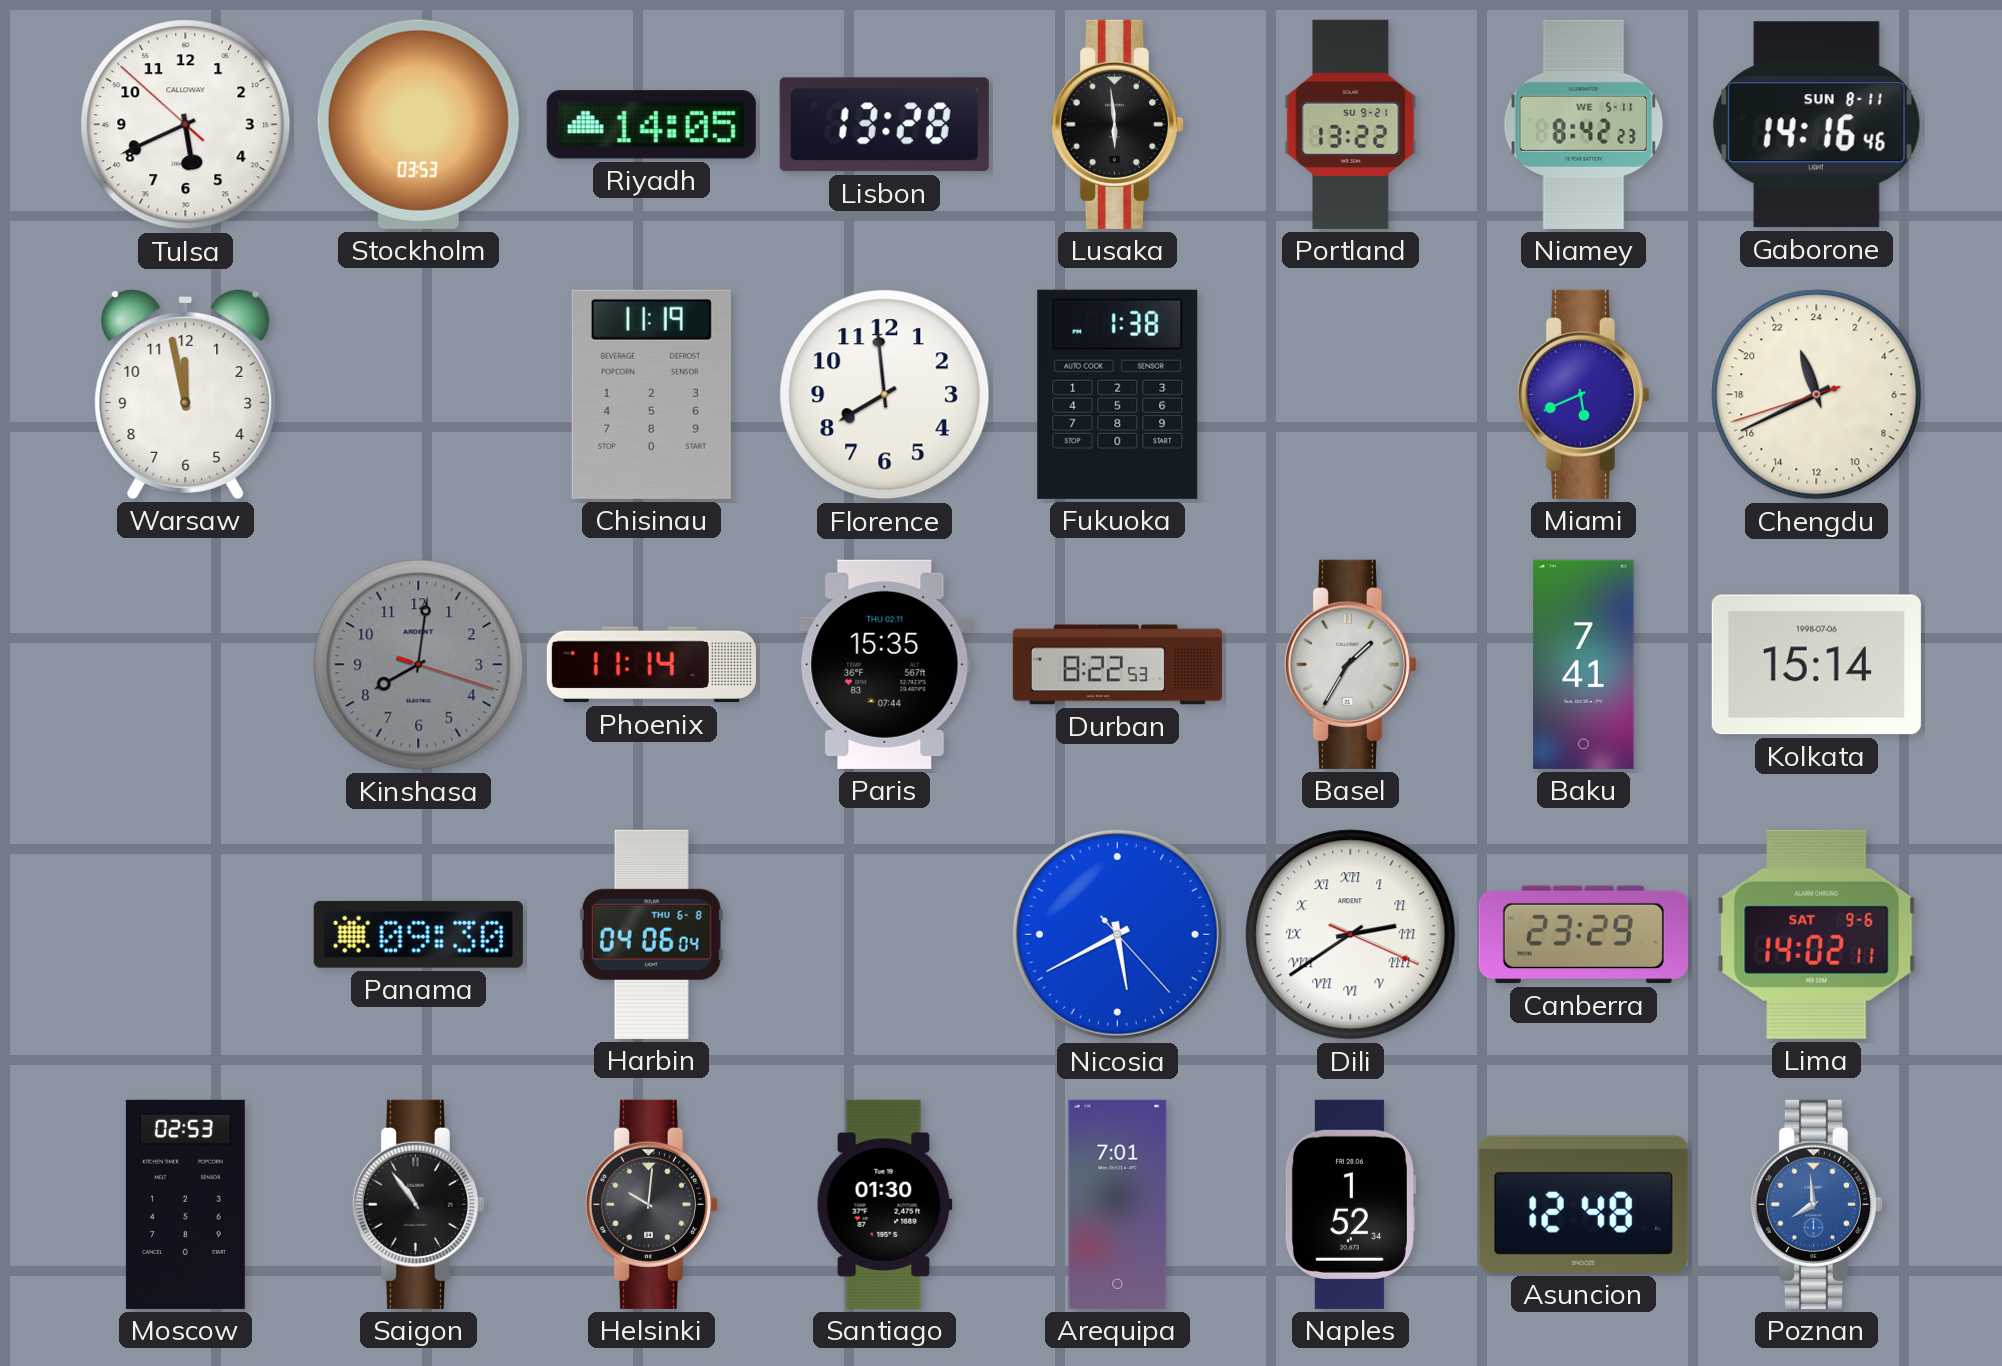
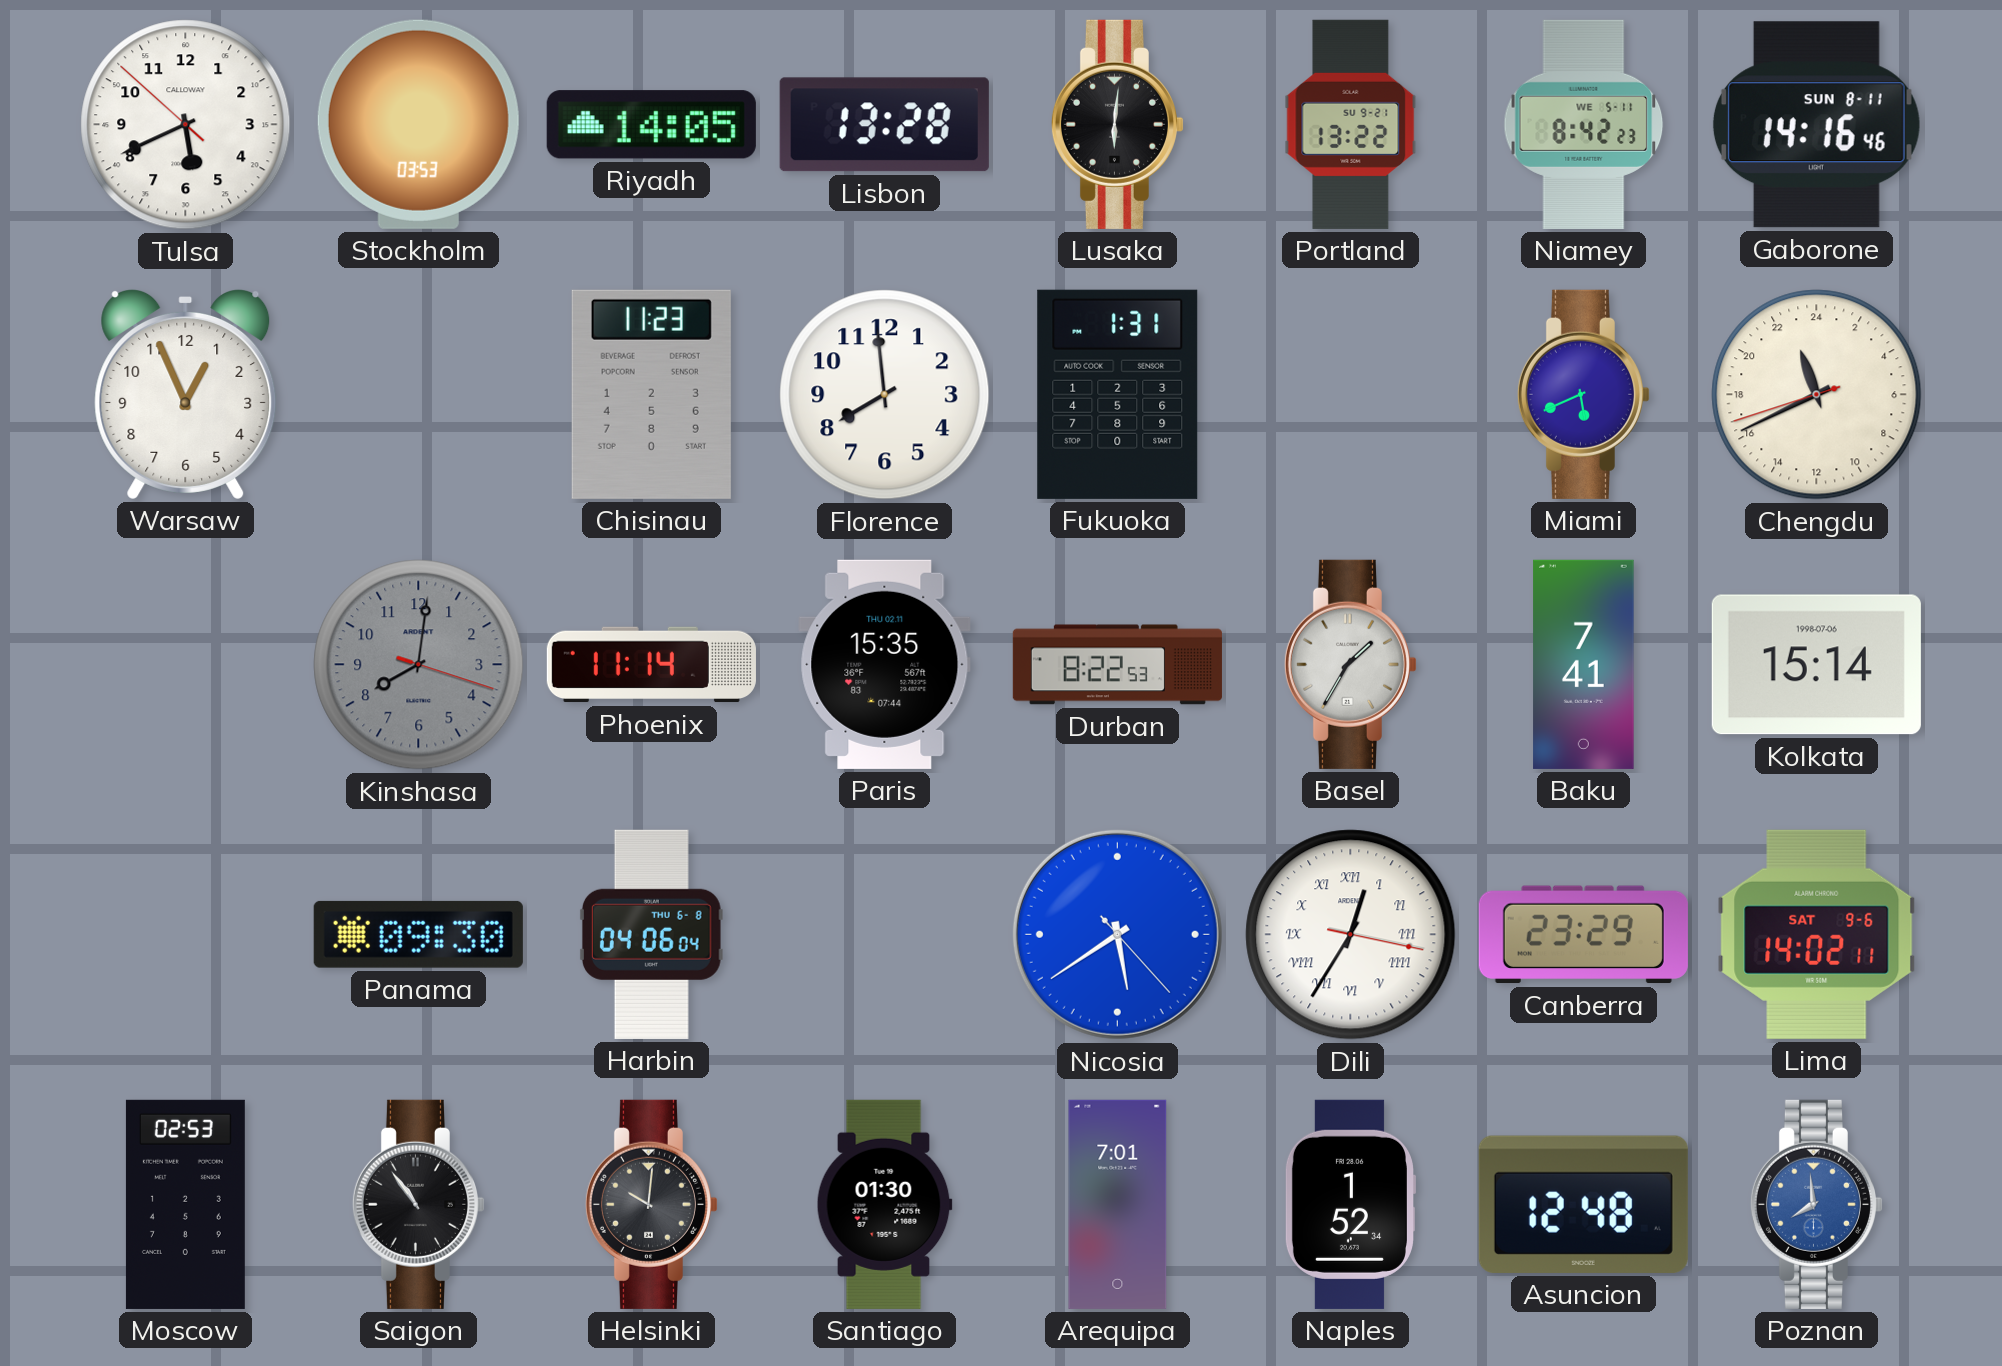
Lusaka: 5:59 -> 6:01
Warsaw: 11:58 -> 12:56
Chisinau: 11:19 -> 11:23
Fukuoka: 1:38 -> 1:31
Nicosia: 5:40 -> 5:39
Dili: 2:39 -> 12:35
